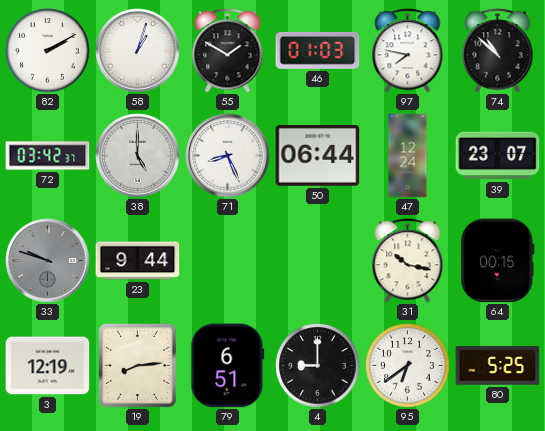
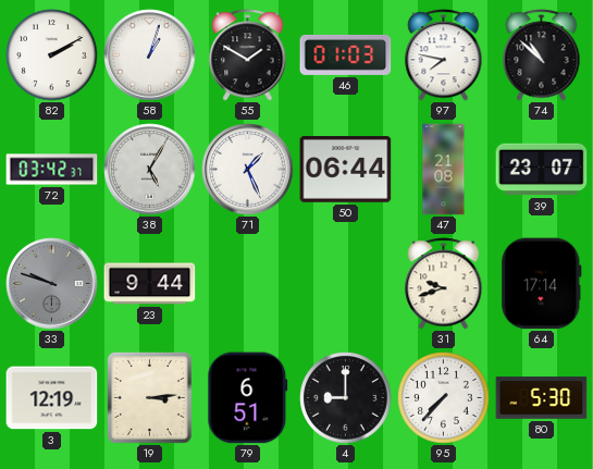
38: 5:00 -> 5:05
71: 8:26 -> 1:26
47: 12:24 -> 21:08
31: 10:17 -> 9:42
64: 00:15 -> 17:14
19: 8:14 -> 3:14
95: 6:39 -> 7:37
80: 5:25 -> 5:30
